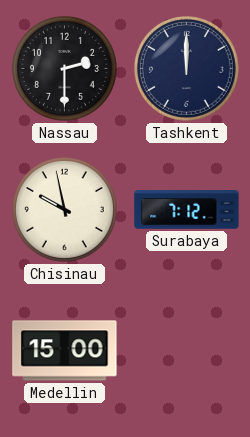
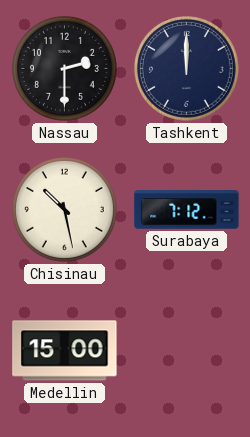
Chisinau: 9:58 -> 10:28
